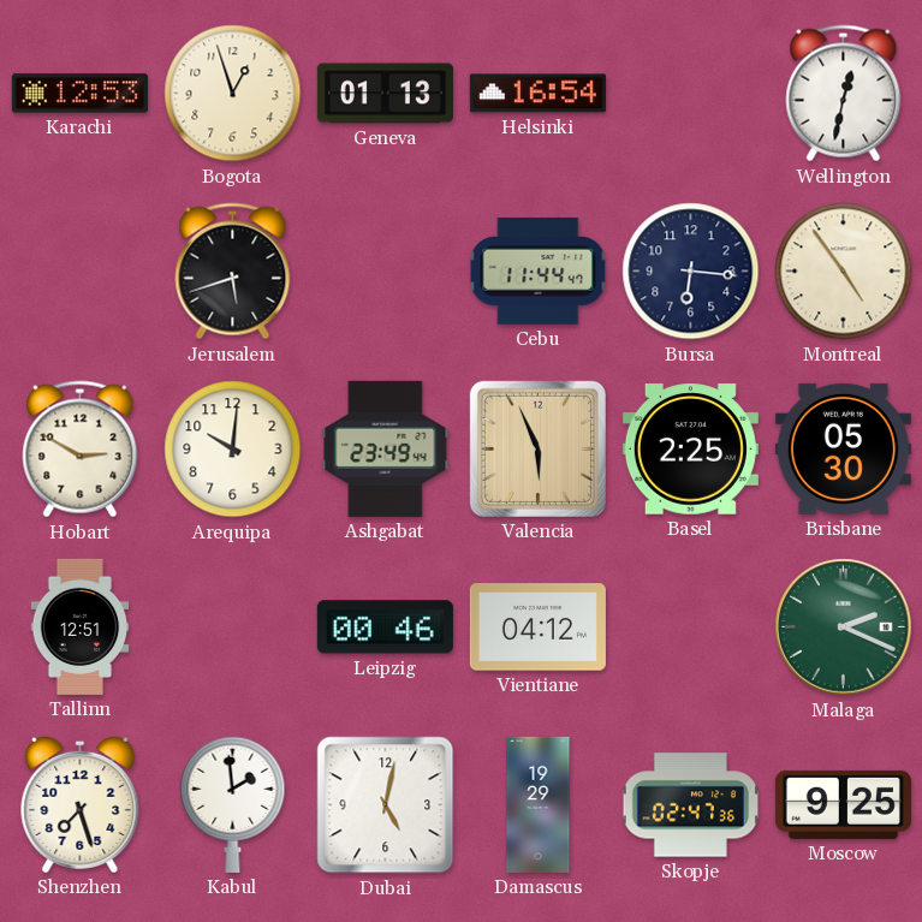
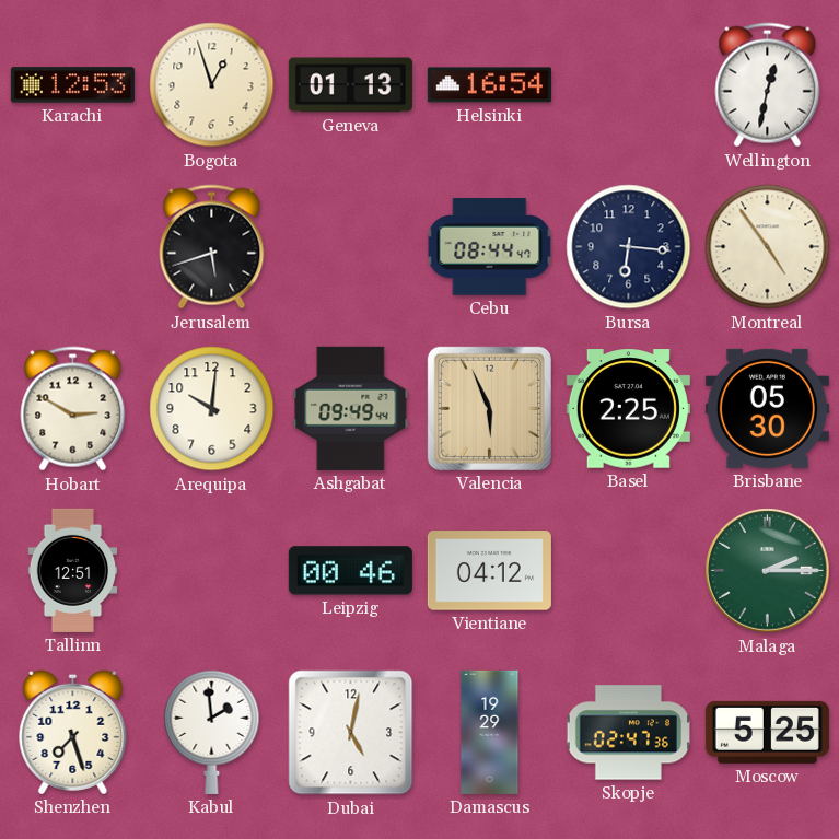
Cebu: 11:44 -> 08:44
Ashgabat: 23:49 -> 09:49
Malaga: 2:19 -> 2:15
Moscow: 9:25 -> 5:25
